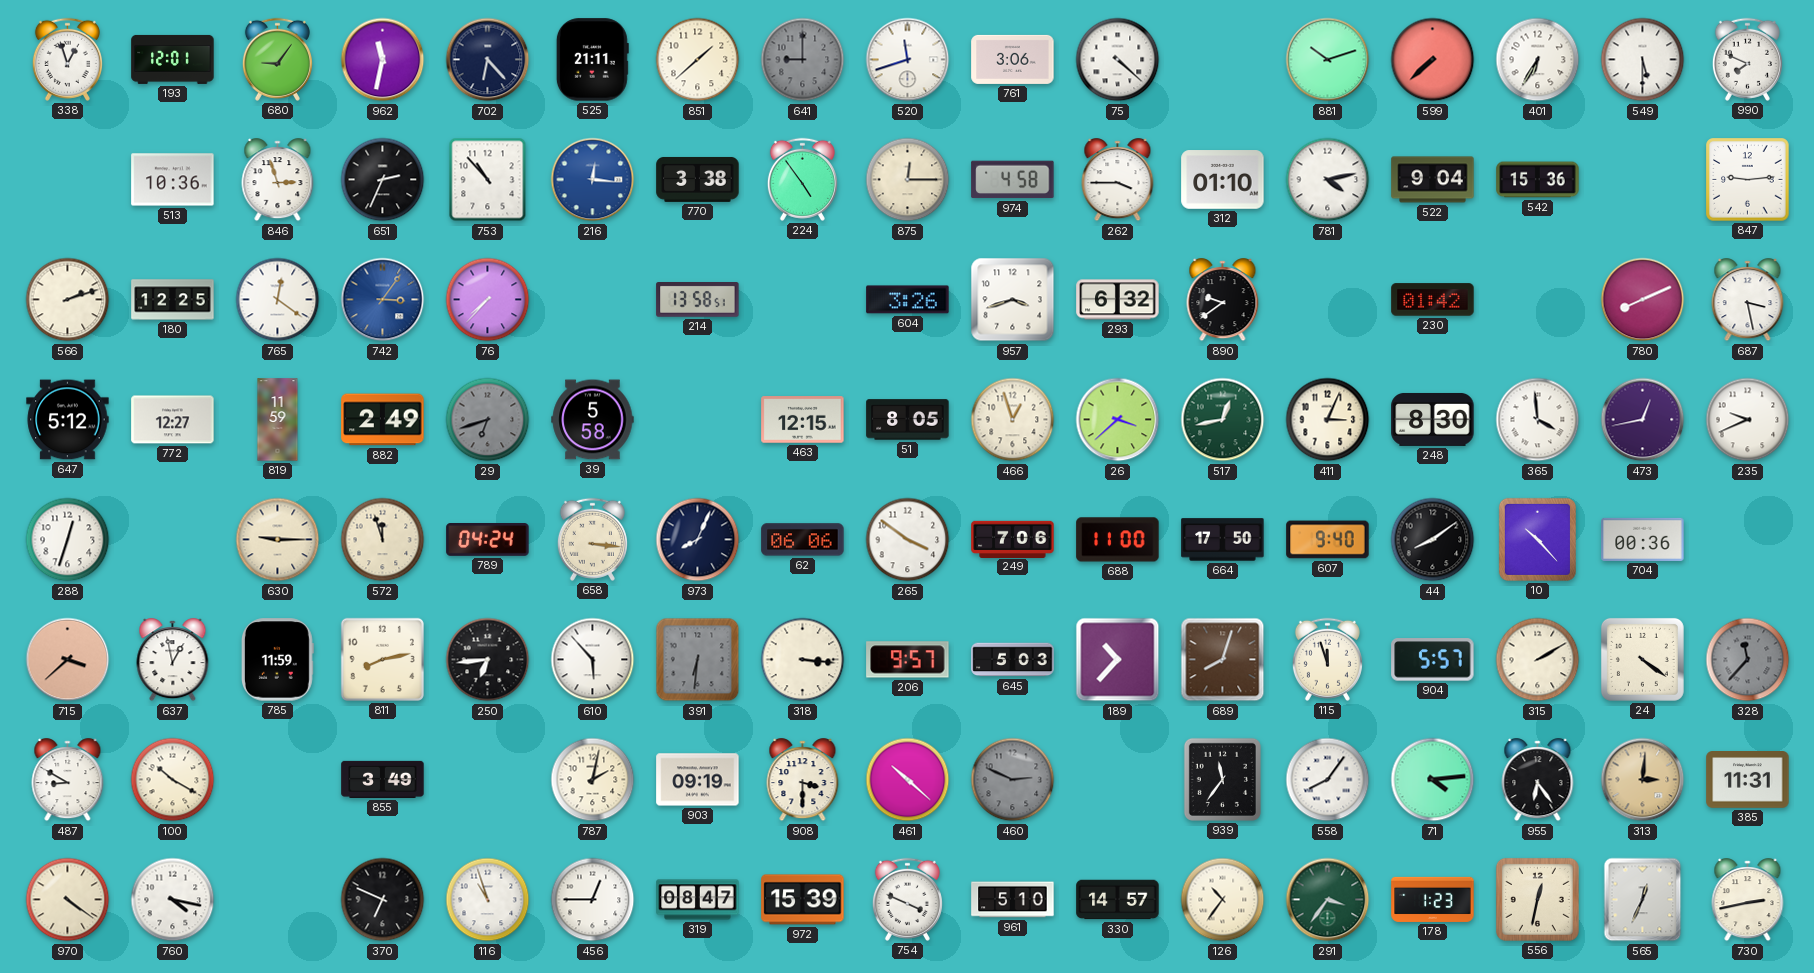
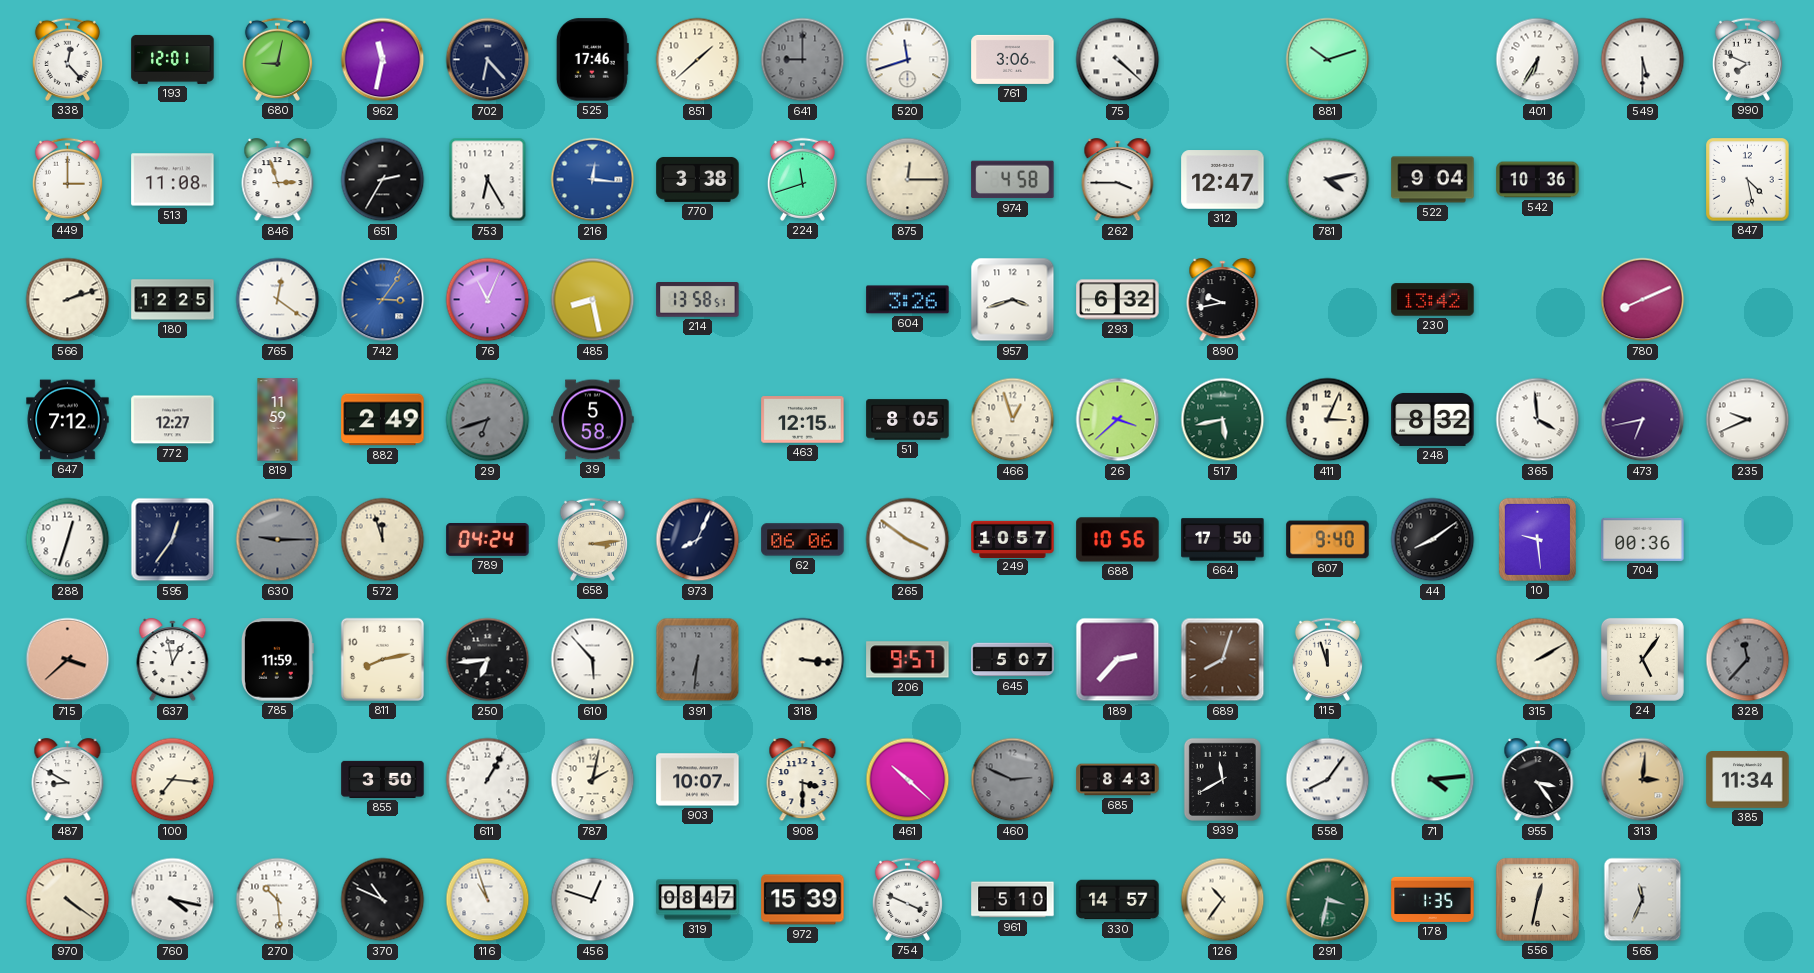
338: 12:57 -> 12:23
680: 9:06 -> 9:02
525: 21:11 -> 17:46
599: 7:38 -> none
449: none -> 3:00
513: 10:36 -> 11:08
651: 2:34 -> 2:35
753: 10:53 -> 6:25
224: 4:54 -> 11:42
312: 01:10 -> 12:47
542: 15:36 -> 10:36
847: 9:14 -> 4:28
76: 7:37 -> 11:04
485: none -> 8:28
890: 9:39 -> 9:43
230: 01:42 -> 13:42
687: 3:28 -> none
647: 5:12 -> 7:12
517: 12:43 -> 5:43
248: 8:30 -> 8:32
473: 12:43 -> 6:43
595: none -> 12:36
630 dial: cream -> grey
658: 3:16 -> 3:14
249: 7:06 -> 10:57
688: 11:00 -> 10:56
10: 10:23 -> 9:29
645: 5:03 -> 5:07
189: 10:37 -> 2:37
904: 5:57 -> none
24: 4:21 -> 5:06
100: 10:20 -> 7:16
855: 3:49 -> 3:50
611: none -> 1:05
903: 09:19 -> 10:07
685: none -> 8:43
939: 11:36 -> 11:40
955: 6:24 -> 3:24
385: 11:31 -> 11:34
270: none -> 10:29
370: 6:49 -> 10:49
456: 12:45 -> 12:48
291: 3:36 -> 3:32
178: 1:23 -> 1:35
565: 12:34 -> 11:34
730: 2:43 -> none
